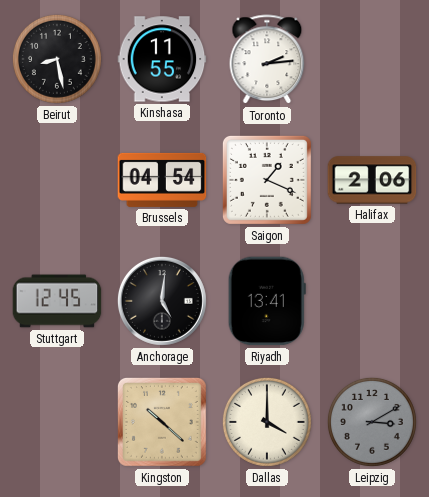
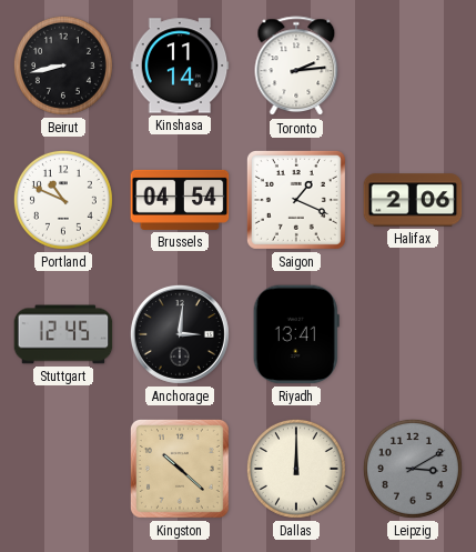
Beirut: 8:28 -> 8:43
Kinshasa: 11:55 -> 11:14
Portland: none -> 10:49
Anchorage: 5:01 -> 3:01
Dallas: 4:00 -> 12:00
